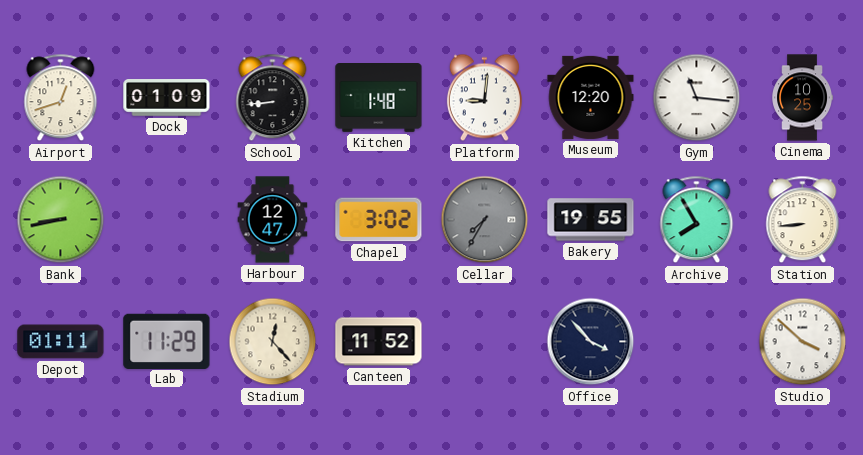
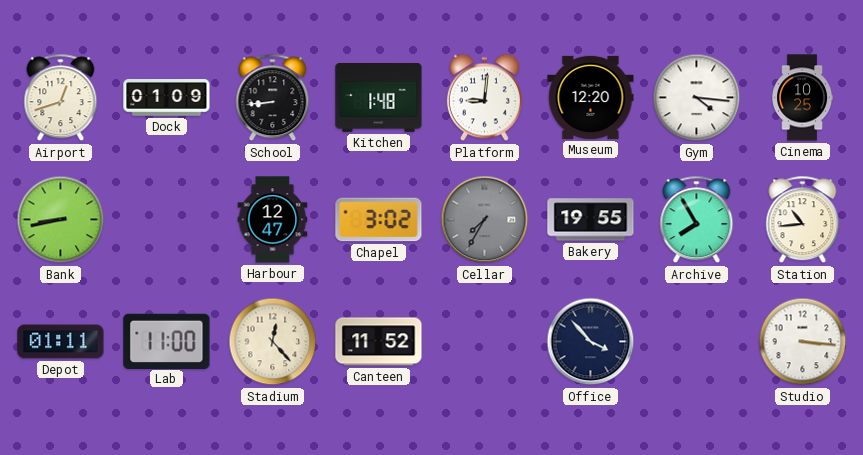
Gym: 11:16 -> 4:16
Station: 8:44 -> 10:44
Lab: 11:29 -> 11:00
Studio: 3:52 -> 3:16
